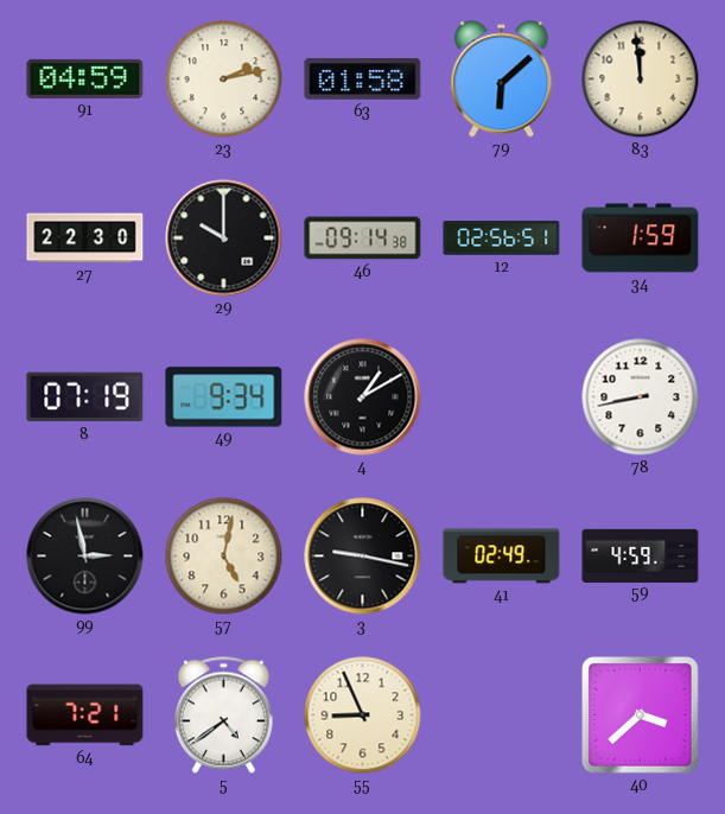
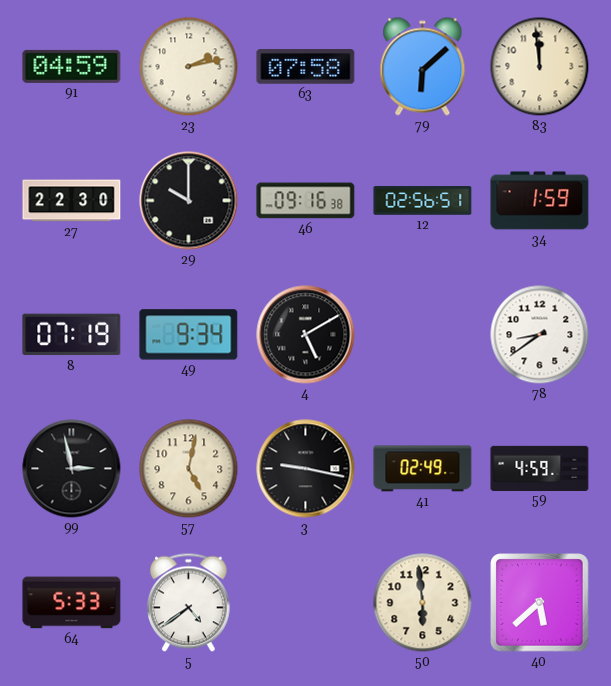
63: 01:58 -> 07:58
46: 09:14 -> 09:16
4: 1:10 -> 5:10
78: 8:43 -> 8:39
64: 7:21 -> 5:33
55: 8:56 -> none
50: none -> 5:59
40: 3:38 -> 5:38
